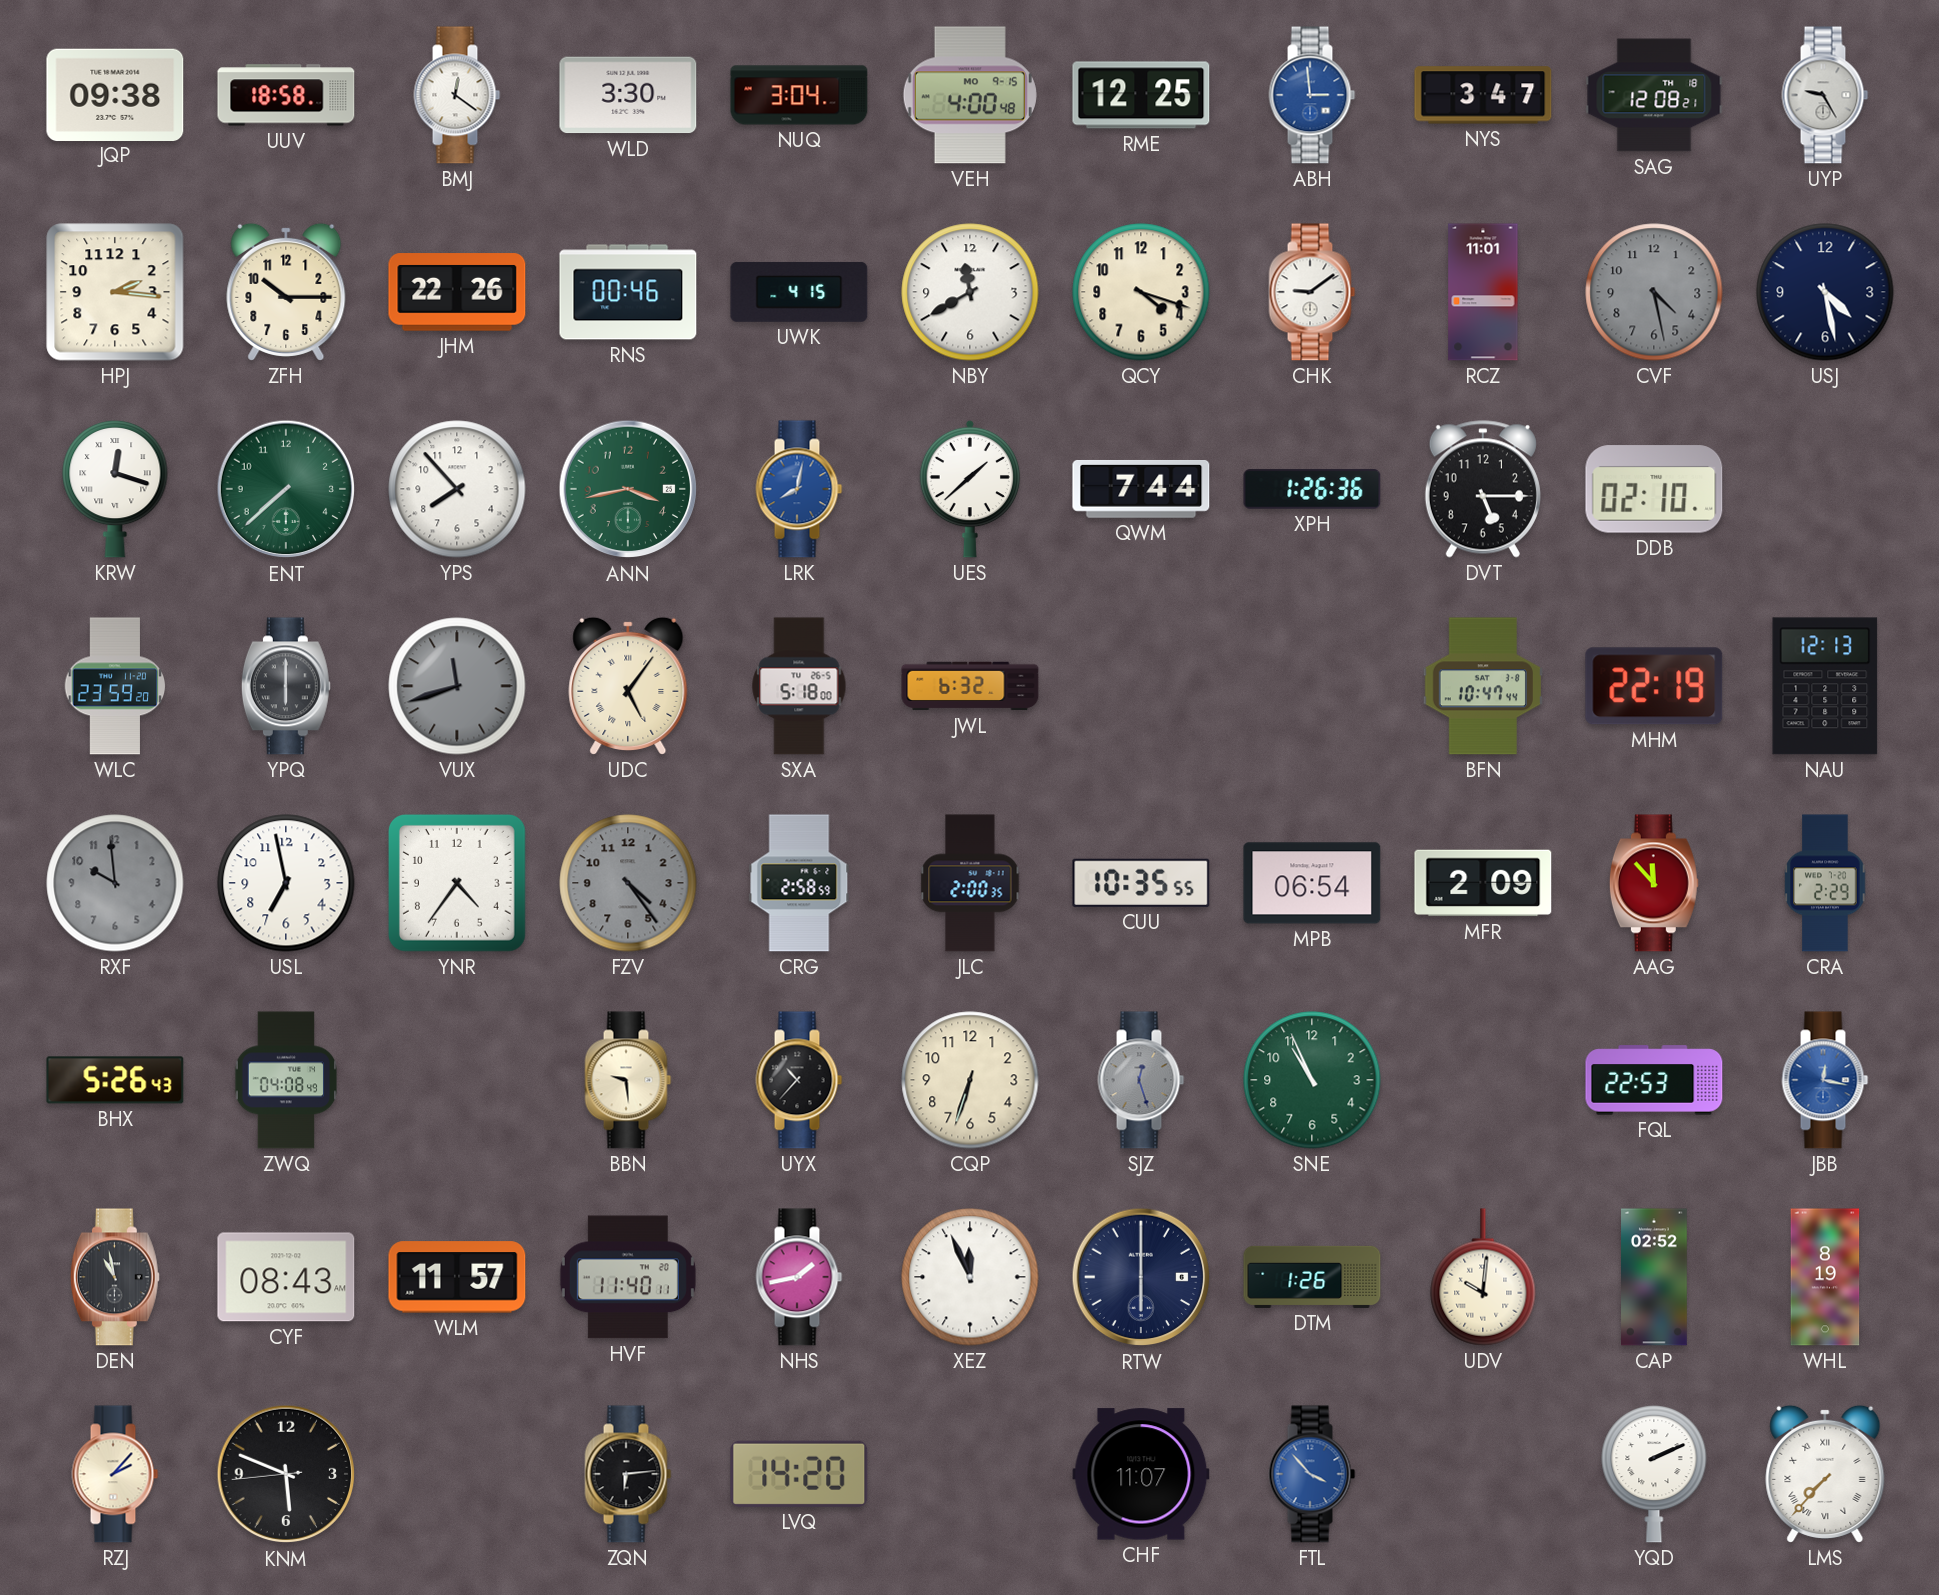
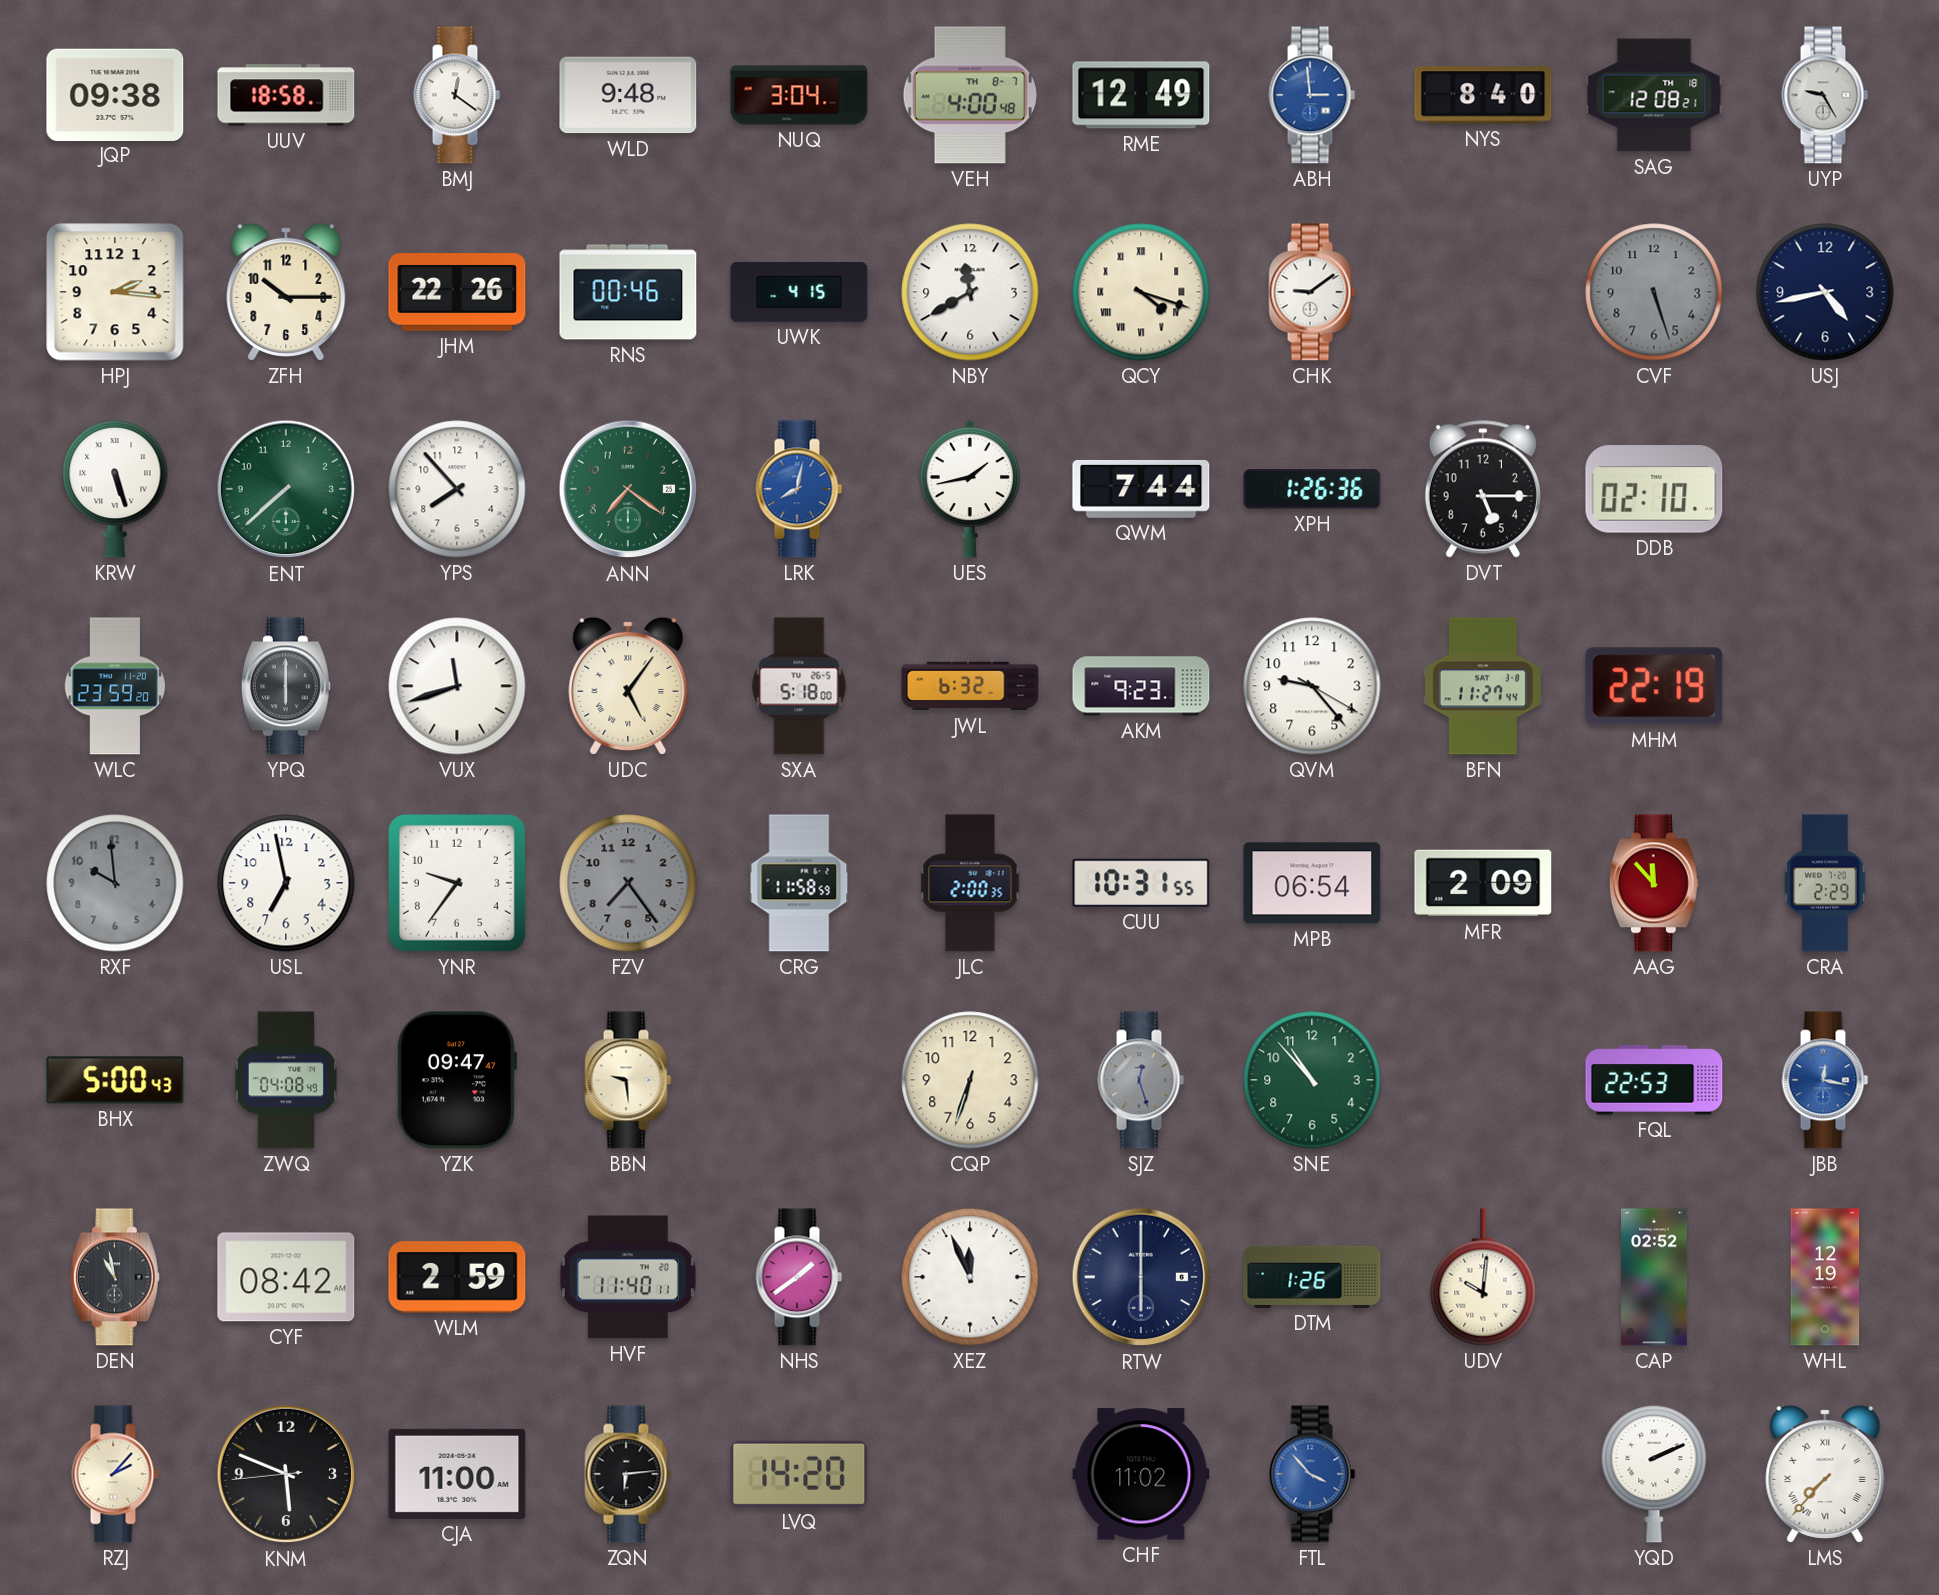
WLD: 3:30 -> 9:48
VEH date: MO 9-15 -> TH 8-7
RME: 12:25 -> 12:49
NYS: 3:47 -> 8:40
QCY numerals: Arabic -> Roman
RCZ: 11:01 -> none
CVF: 4:28 -> 5:27
USJ: 4:28 -> 4:43
KRW: 12:18 -> 5:27
ANN: 3:43 -> 7:21
UES: 1:38 -> 1:43
VUX dial: grey -> white
AKM: none -> 9:23
QVM: none -> 9:23
BFN: 10:47 -> 11:27
NAU: 12:13 -> none
YNR: 4:36 -> 9:36
FZV: 4:24 -> 7:24
CRG: 2:58 -> 11:58
CUU: 10:35 -> 10:31
BHX: 5:26 -> 5:00
YZK: none -> 09:47
UYX: 10:37 -> none
SNE: 10:56 -> 10:53
CYF: 08:43 -> 08:42
WLM: 11:57 -> 2:59
NHS: 1:43 -> 1:39
WHL: 8:19 -> 12:19
CJA: none -> 11:00
CHF: 11:07 -> 11:02
